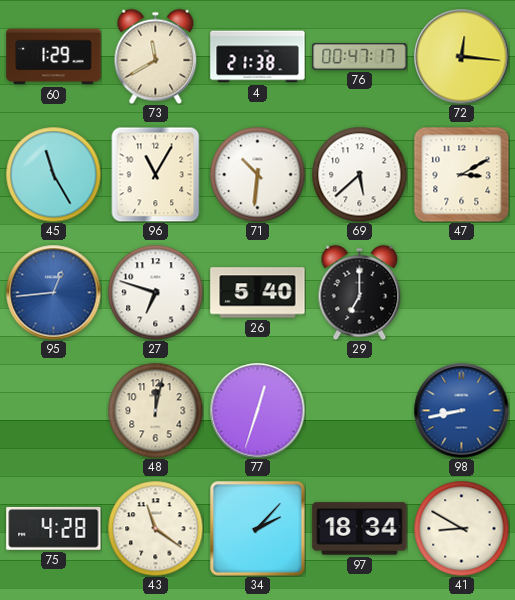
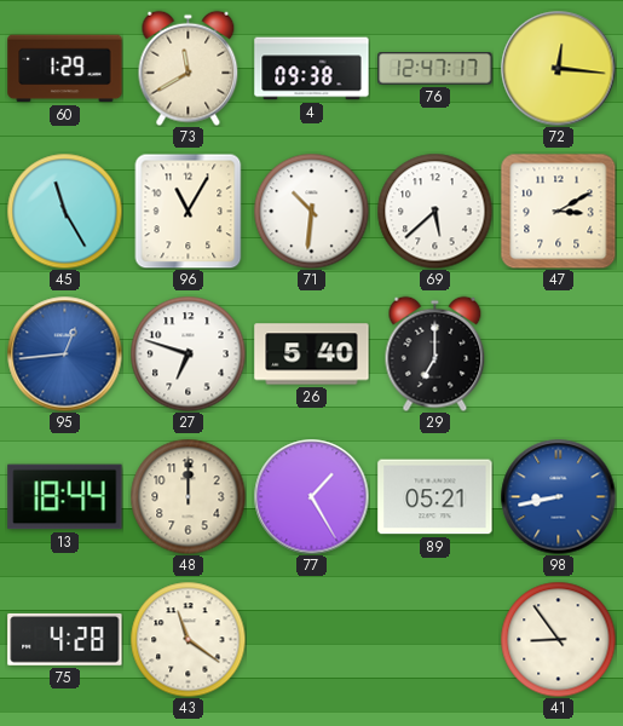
4: 21:38 -> 09:38
76: 00:47 -> 12:47
13: none -> 18:44
48: 12:02 -> 12:00
77: 12:33 -> 1:25
89: none -> 05:21
34: 2:07 -> none
97: 18:34 -> none
41: 8:50 -> 8:54
